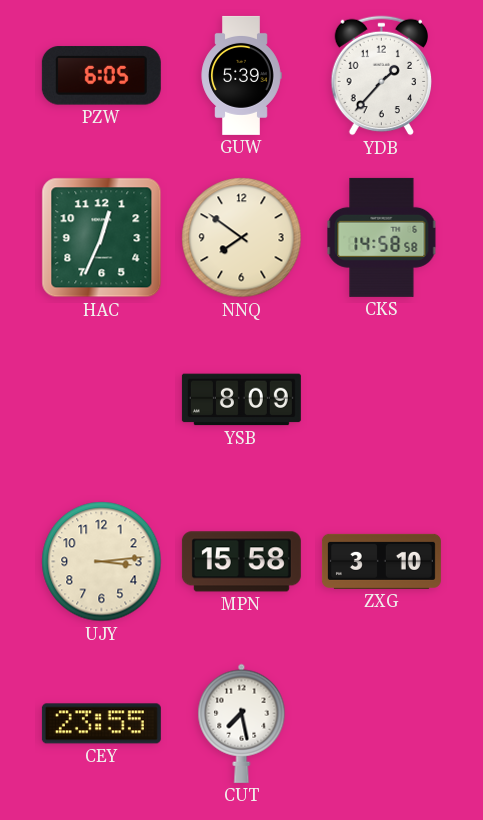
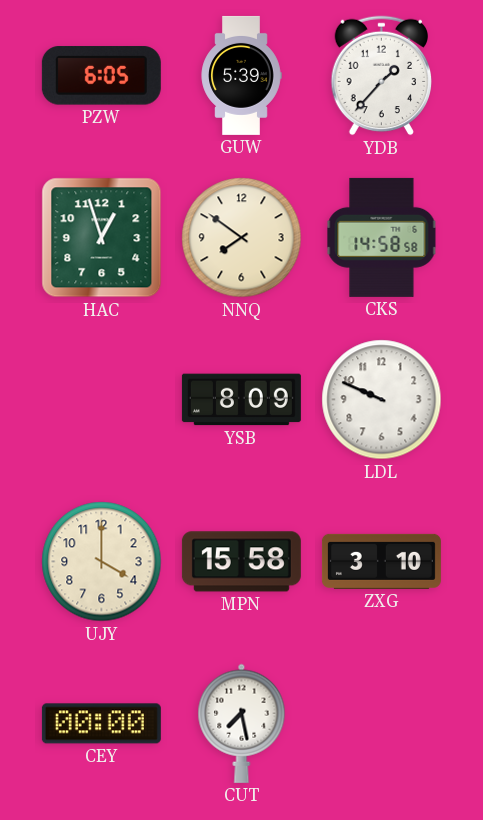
HAC: 12:34 -> 12:57
LDL: none -> 9:49
UJY: 3:14 -> 4:00
CEY: 23:55 -> 00:00
